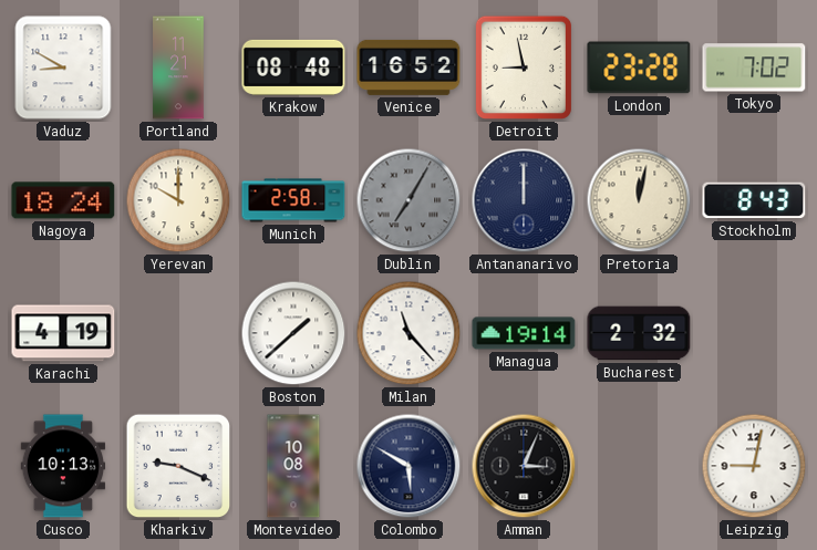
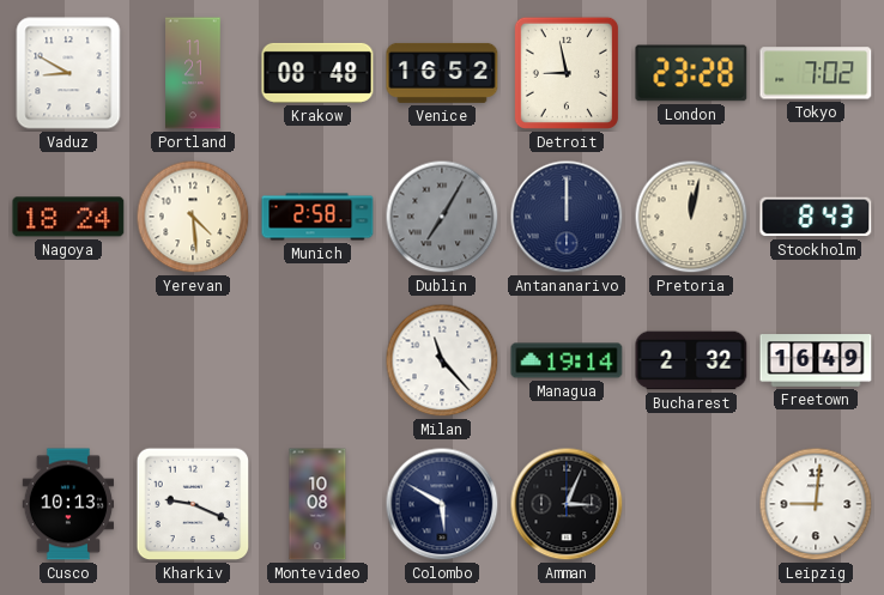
Yerevan: 10:00 -> 4:29
Karachi: 4:19 -> none
Boston: 1:38 -> none
Freetown: none -> 16:49
Leipzig: 9:02 -> 9:01
